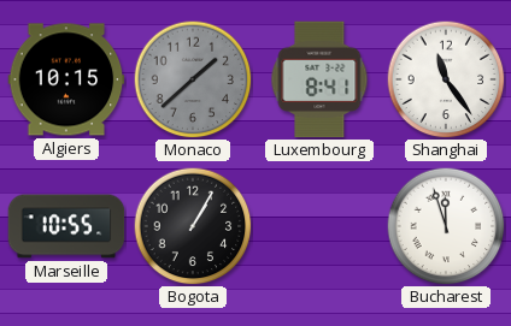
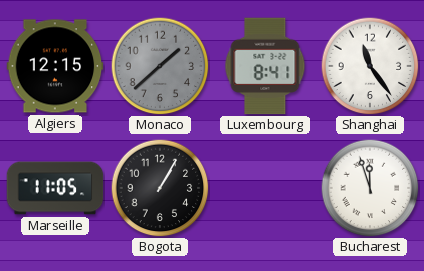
Algiers: 10:15 -> 12:15
Marseille: 10:55 -> 11:05
